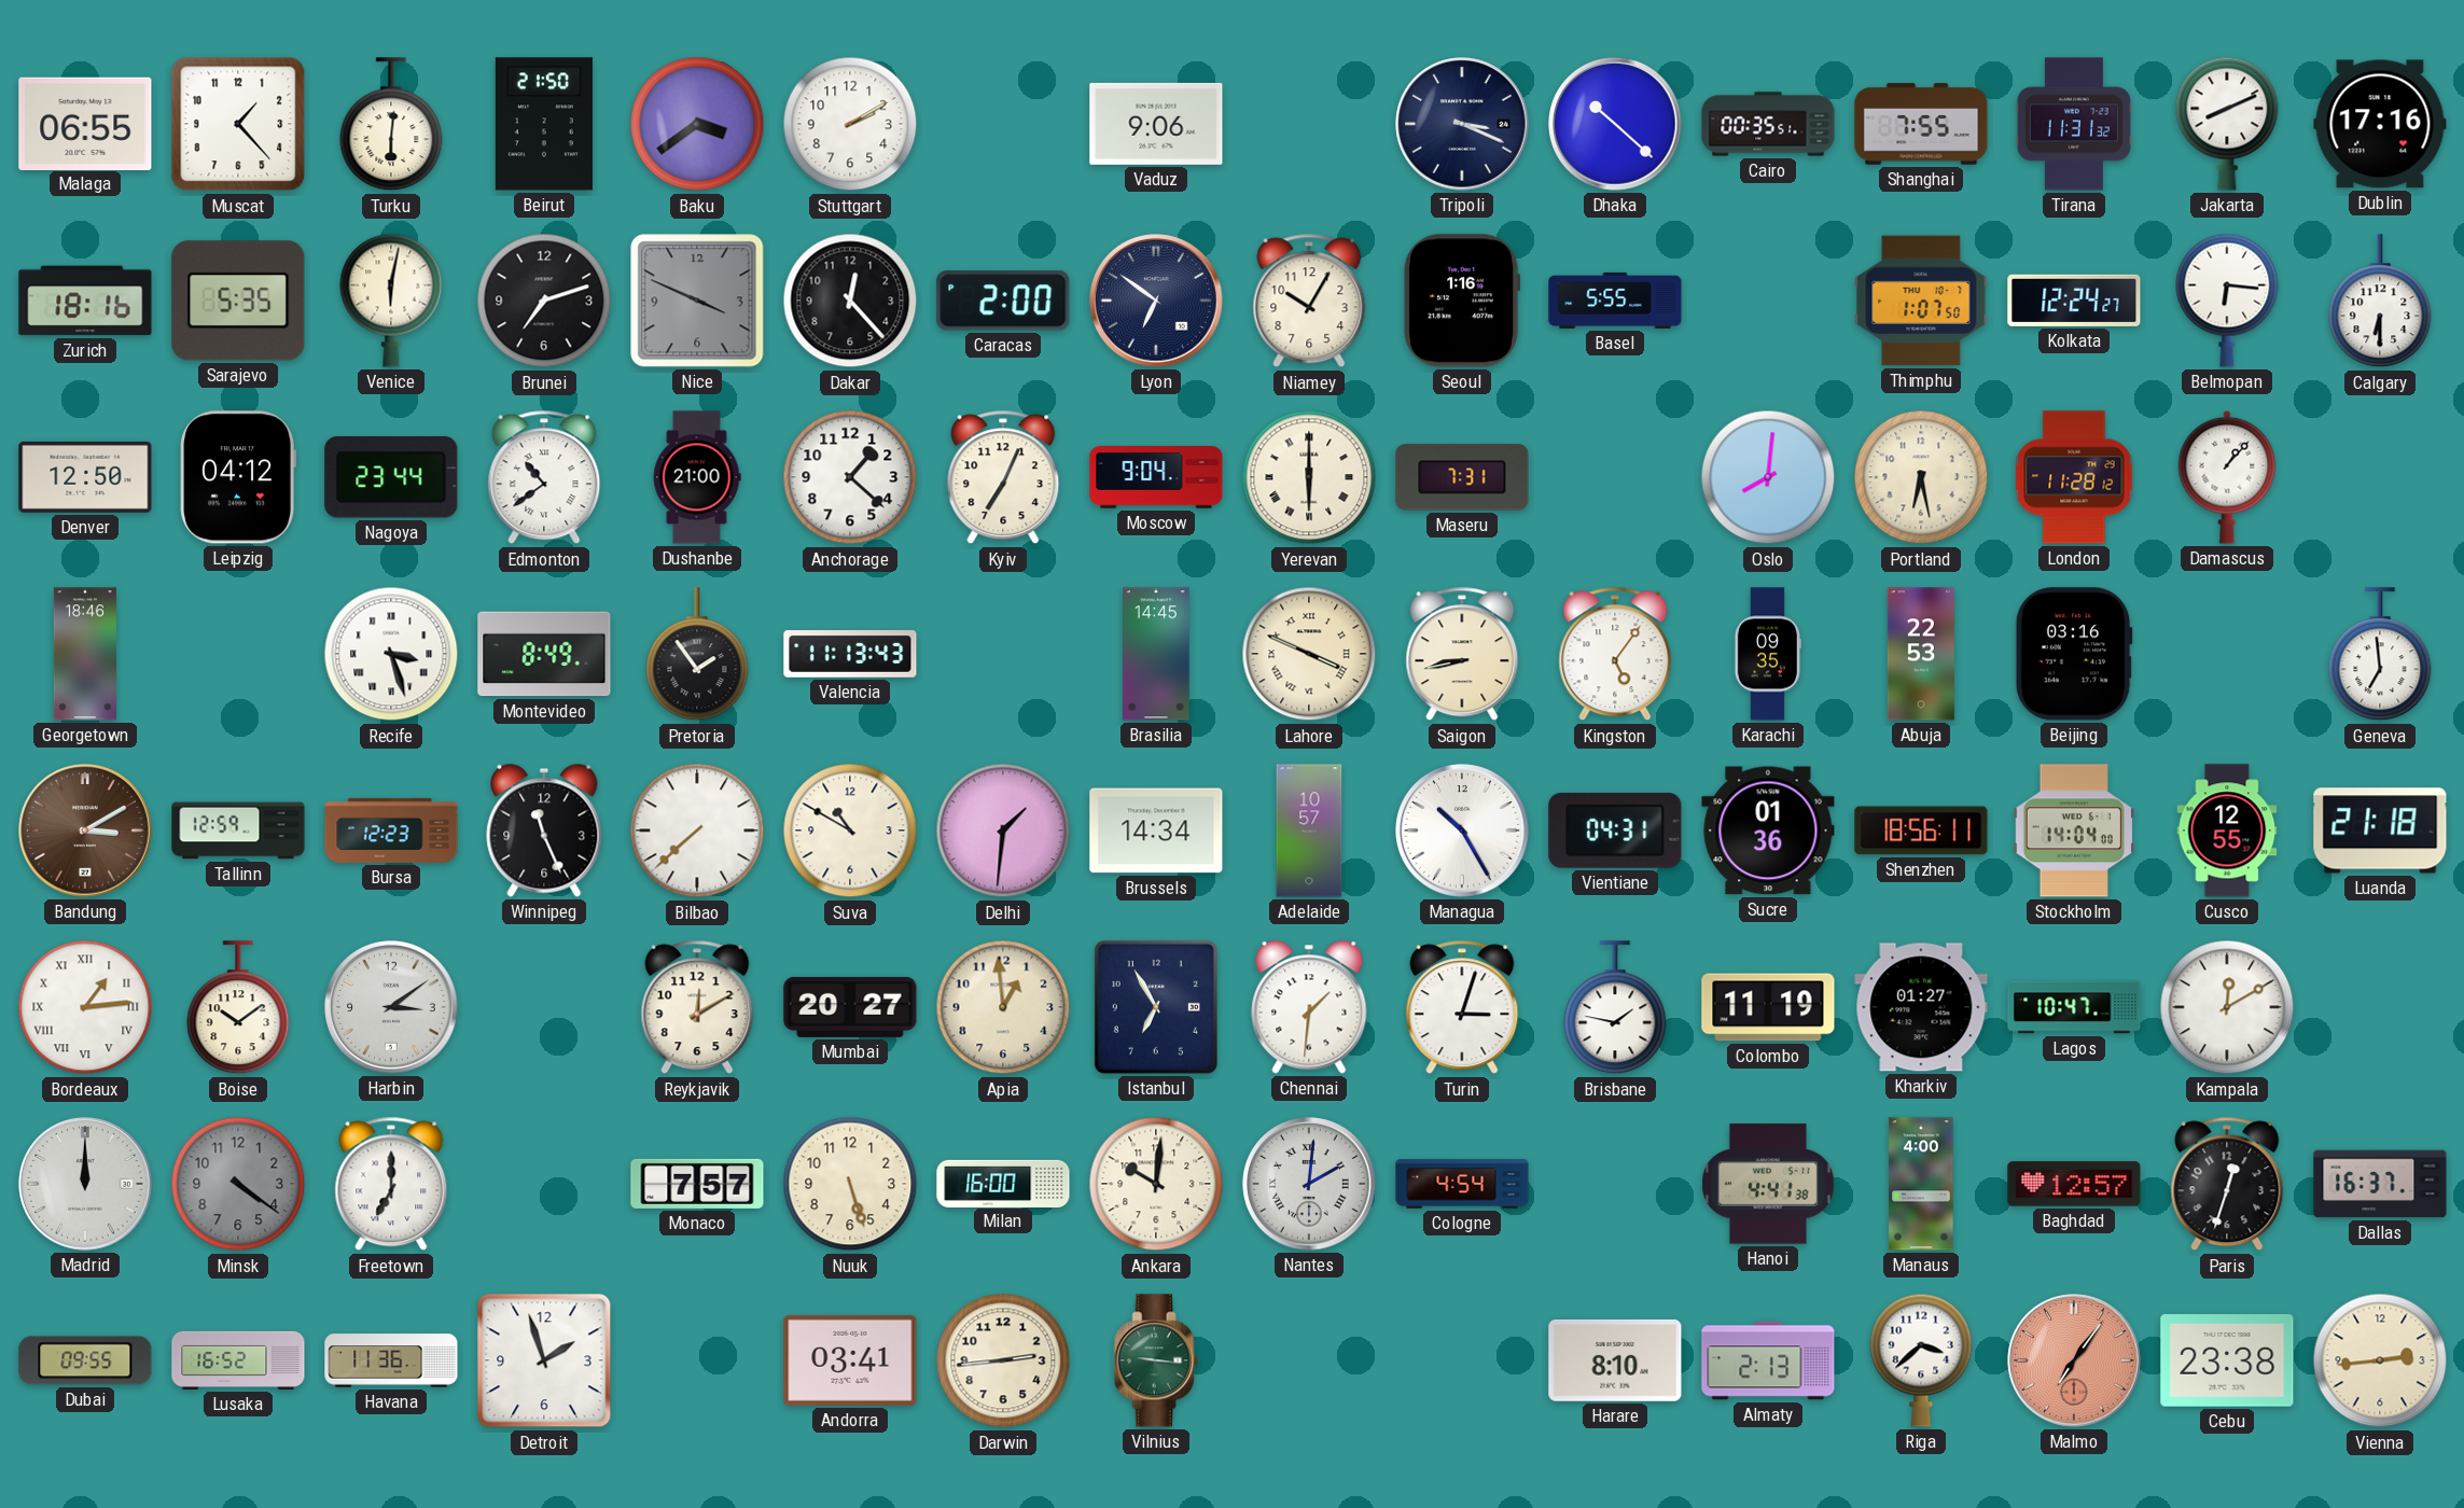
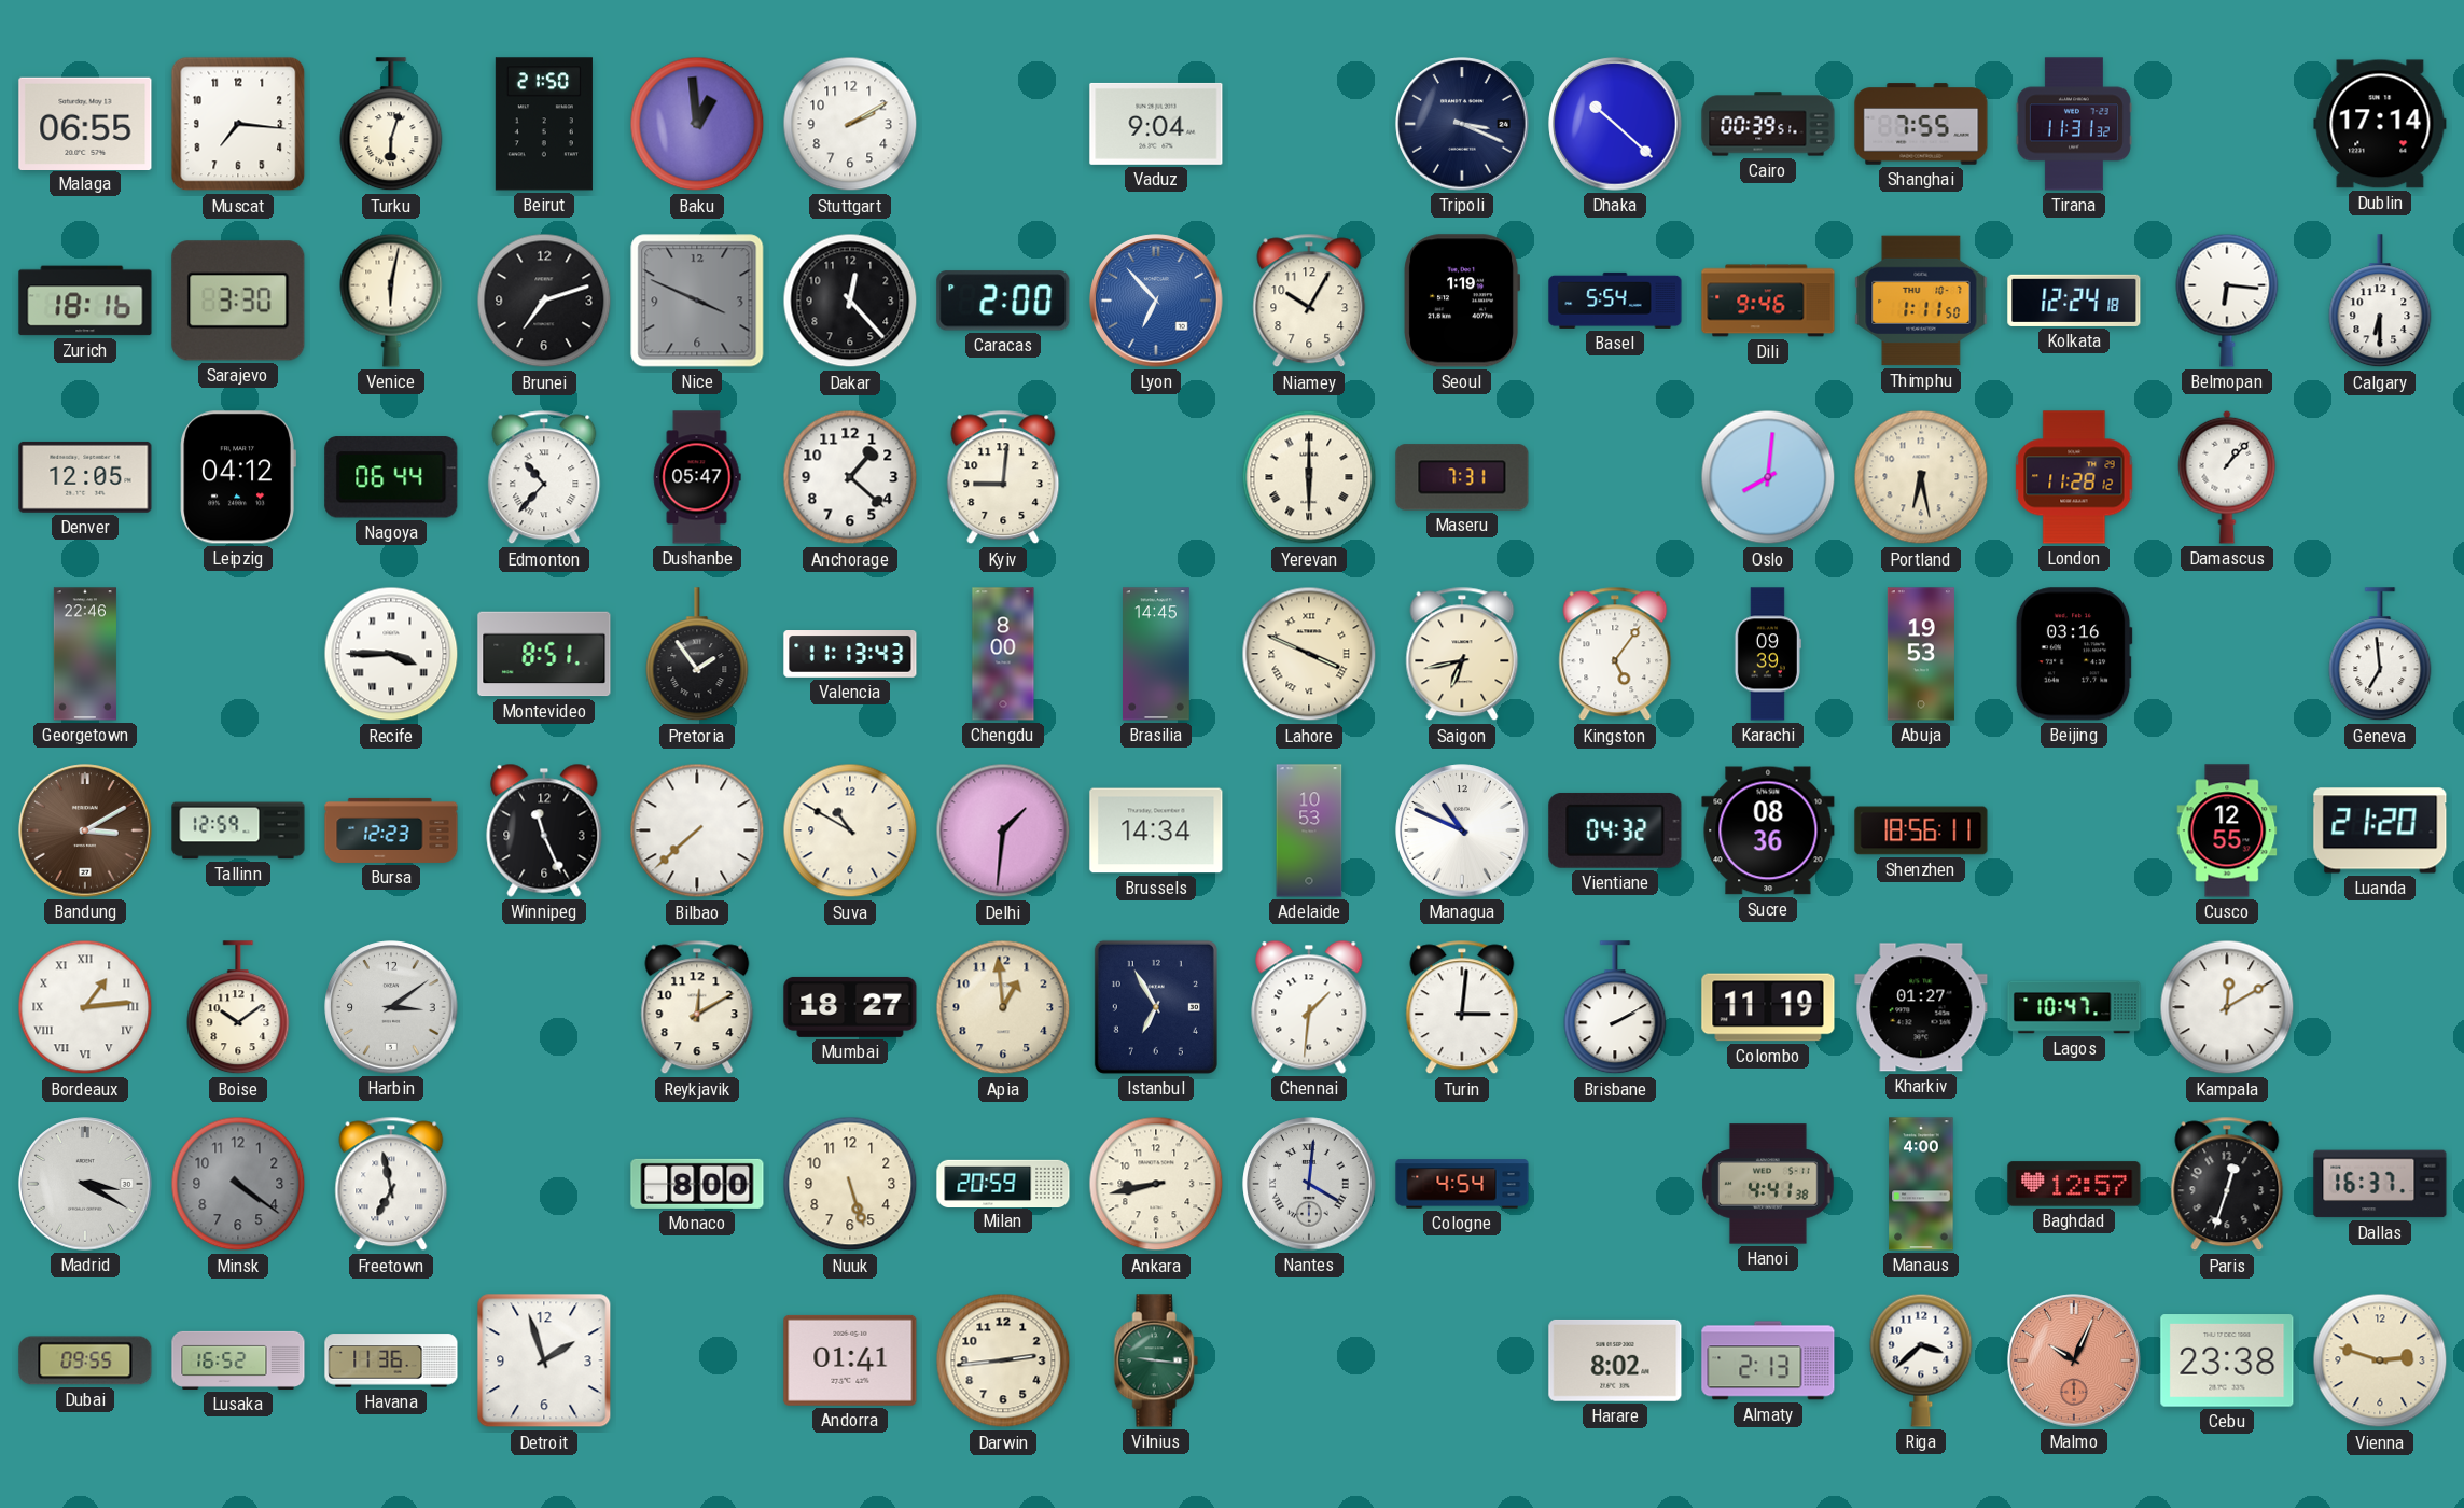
Muscat: 1:23 -> 7:16
Turku: 6:01 -> 6:03
Baku: 3:39 -> 12:59
Vaduz: 9:06 -> 9:04
Cairo: 00:35 -> 00:39
Jakarta: 8:11 -> none
Dublin: 17:16 -> 17:14
Sarajevo: 5:35 -> 3:30
Lyon: 6:51 -> 6:53
Lyon dial: navy -> blue
Seoul: 1:16 -> 1:19
Basel: 5:55 -> 5:54
Dili: none -> 9:46
Thimphu: 1:07 -> 1:11
Kolkata: 12:24:27 -> 12:24:18
Denver: 12:50 -> 12:05
Nagoya: 23:44 -> 06:44
Edmonton: 10:39 -> 10:37
Dushanbe: 21:00 -> 05:47
Kyiv: 7:04 -> 9:01
Moscow: 9:04 -> none
Georgetown: 18:46 -> 22:46
Recife: 3:27 -> 3:45
Montevideo: 8:49 -> 8:51
Chengdu: none -> 8:00
Saigon: 8:43 -> 6:43
Karachi: 09:35 -> 09:39
Abuja: 22:53 -> 19:53
Adelaide: 10:57 -> 10:53
Managua: 10:25 -> 10:49
Vientiane: 04:31 -> 04:32
Sucre: 01:36 -> 08:36
Stockholm: 14:04 -> none
Luanda: 21:18 -> 21:20
Mumbai: 20:27 -> 18:27
Turin: 3:03 -> 3:01
Brisbane: 1:47 -> 2:10
Madrid: 12:00 -> 3:20
Freetown: 7:00 -> 6:58
Monaco: 7:57 -> 8:00
Milan: 16:00 -> 20:59
Ankara: 10:01 -> 8:43
Nantes: 2:01 -> 4:01
Andorra: 03:41 -> 01:41
Harare: 8:10 -> 8:02
Malmo: 7:06 -> 10:04
Vienna: 2:44 -> 2:48
